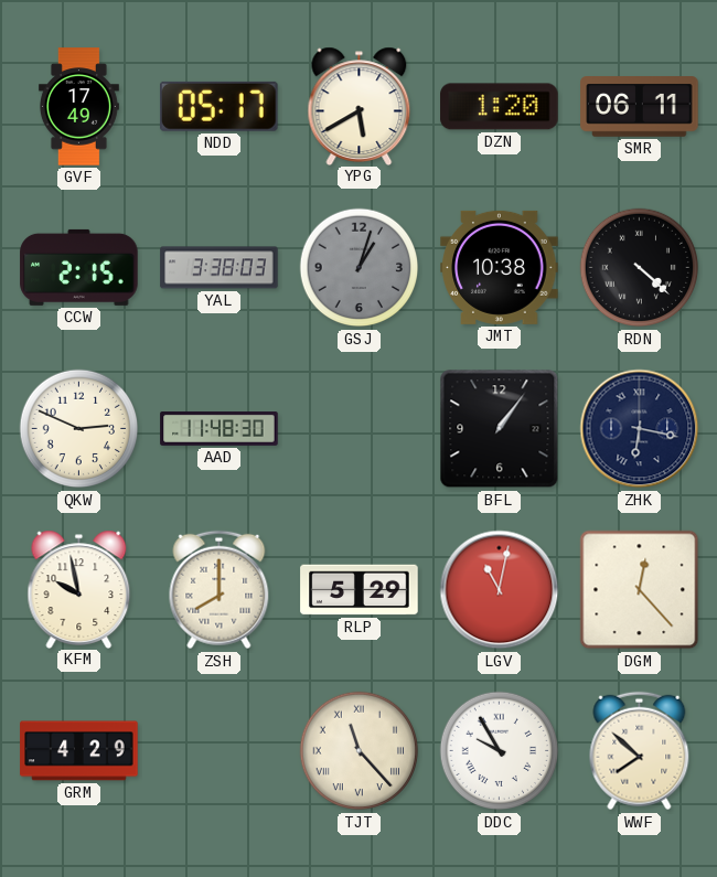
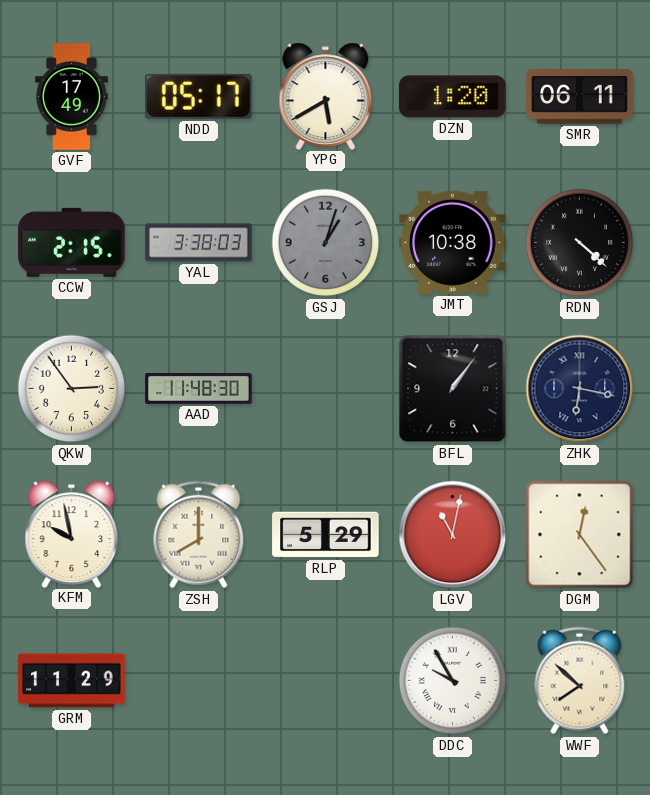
QKW: 2:49 -> 2:54
DGM: 12:23 -> 12:24
GRM: 4:29 -> 11:29
TJT: 11:23 -> none
